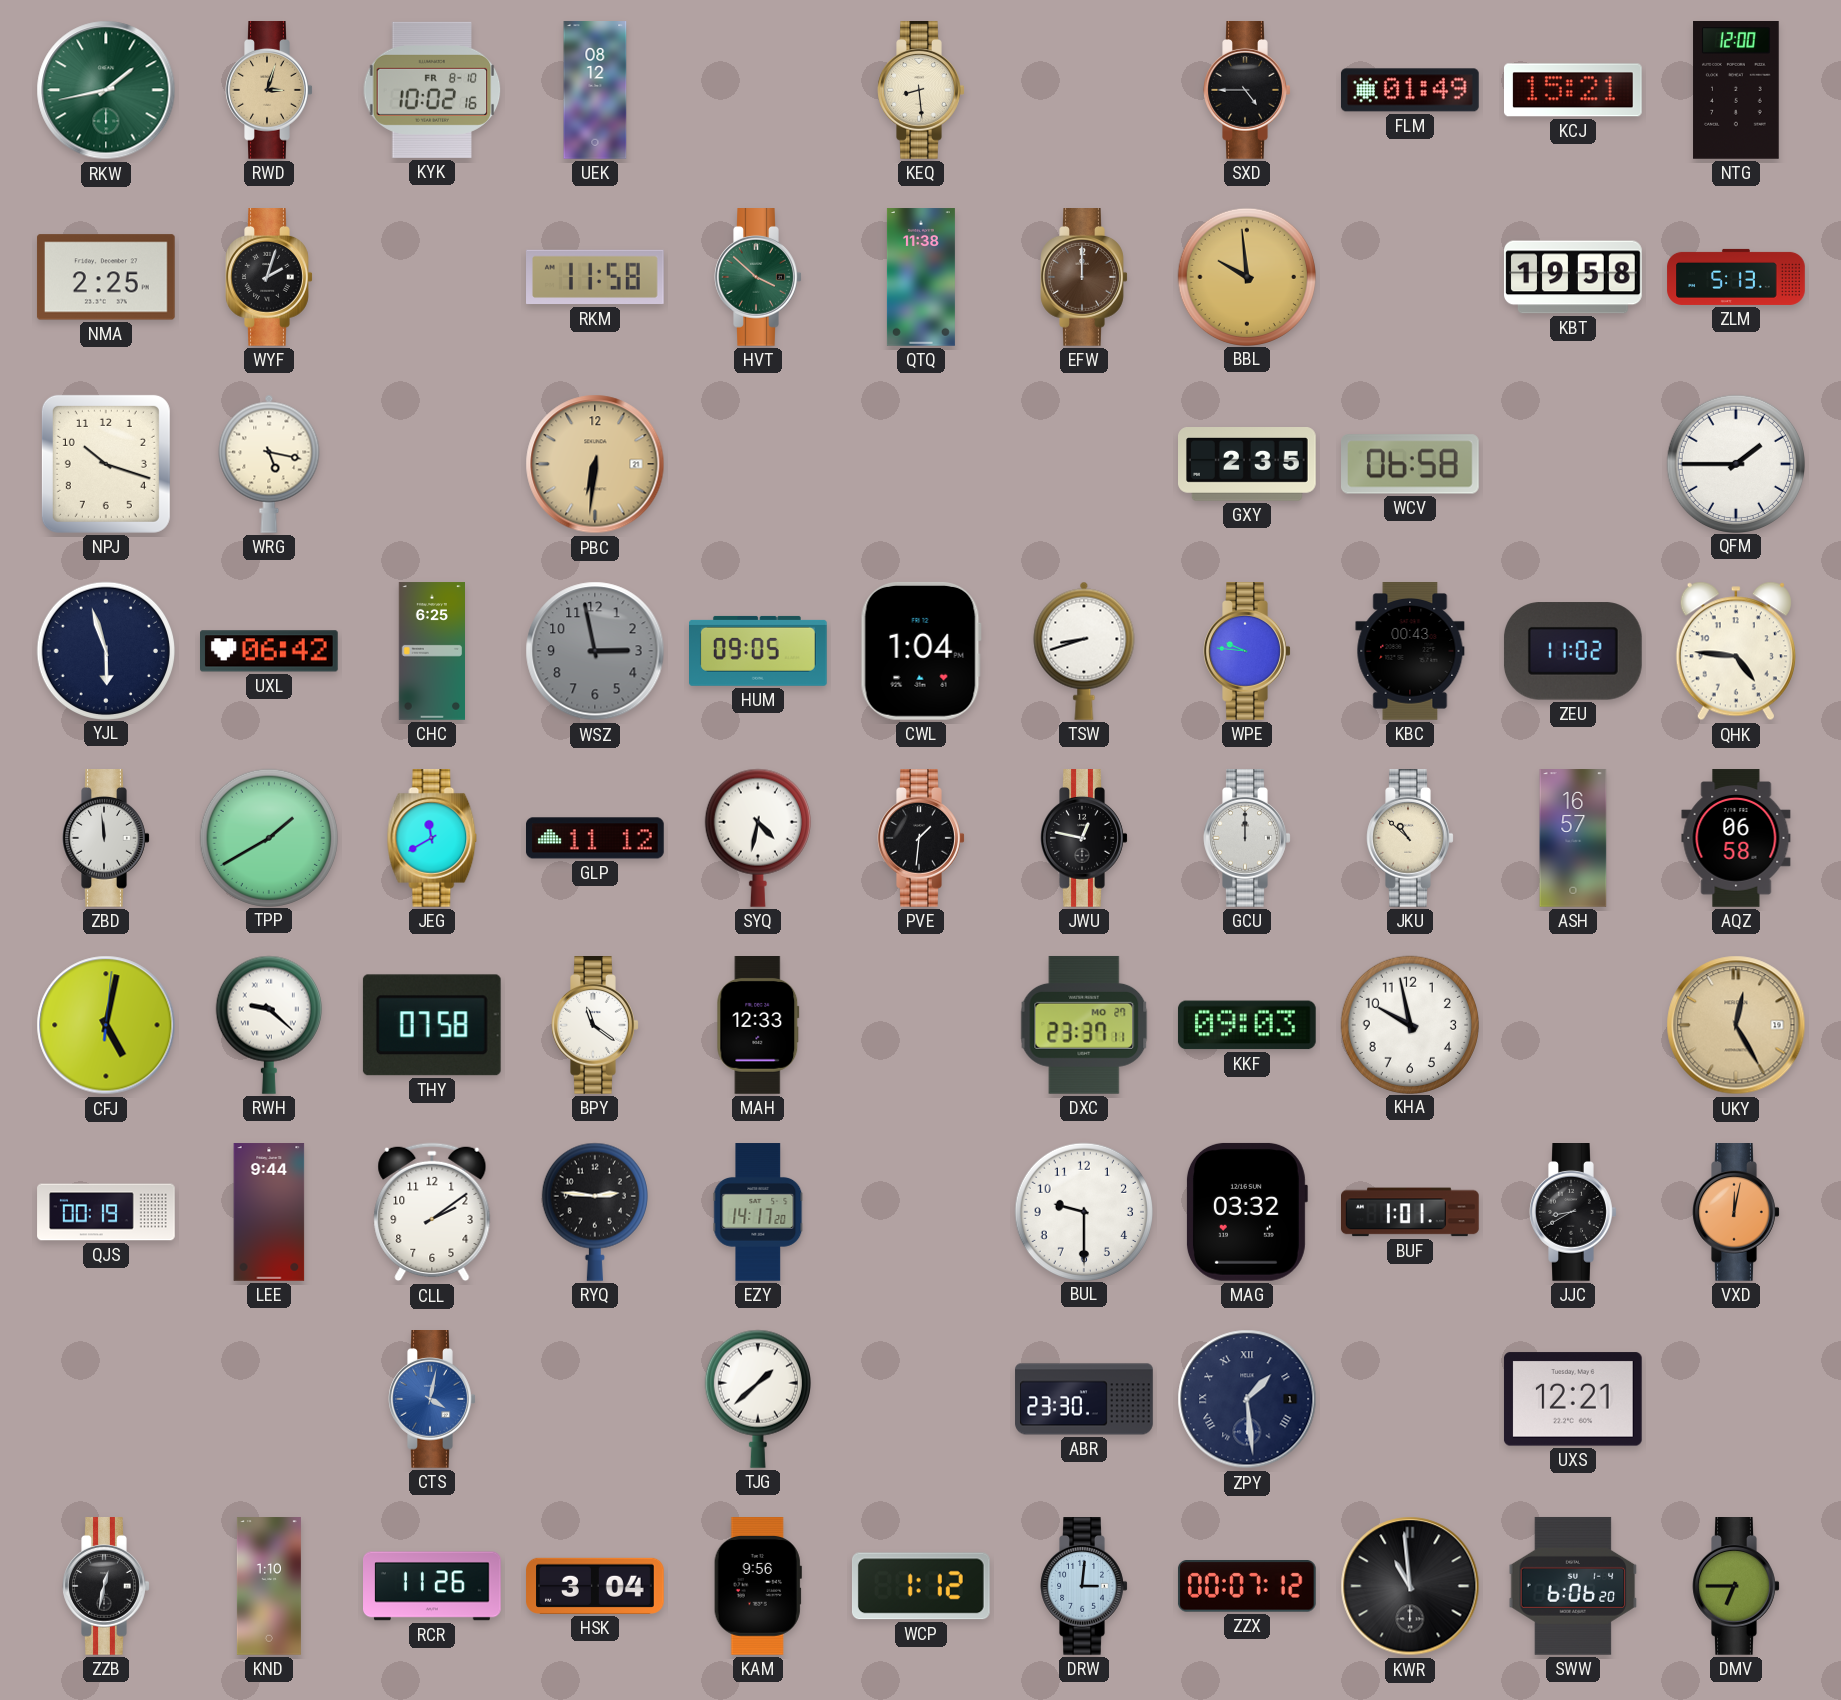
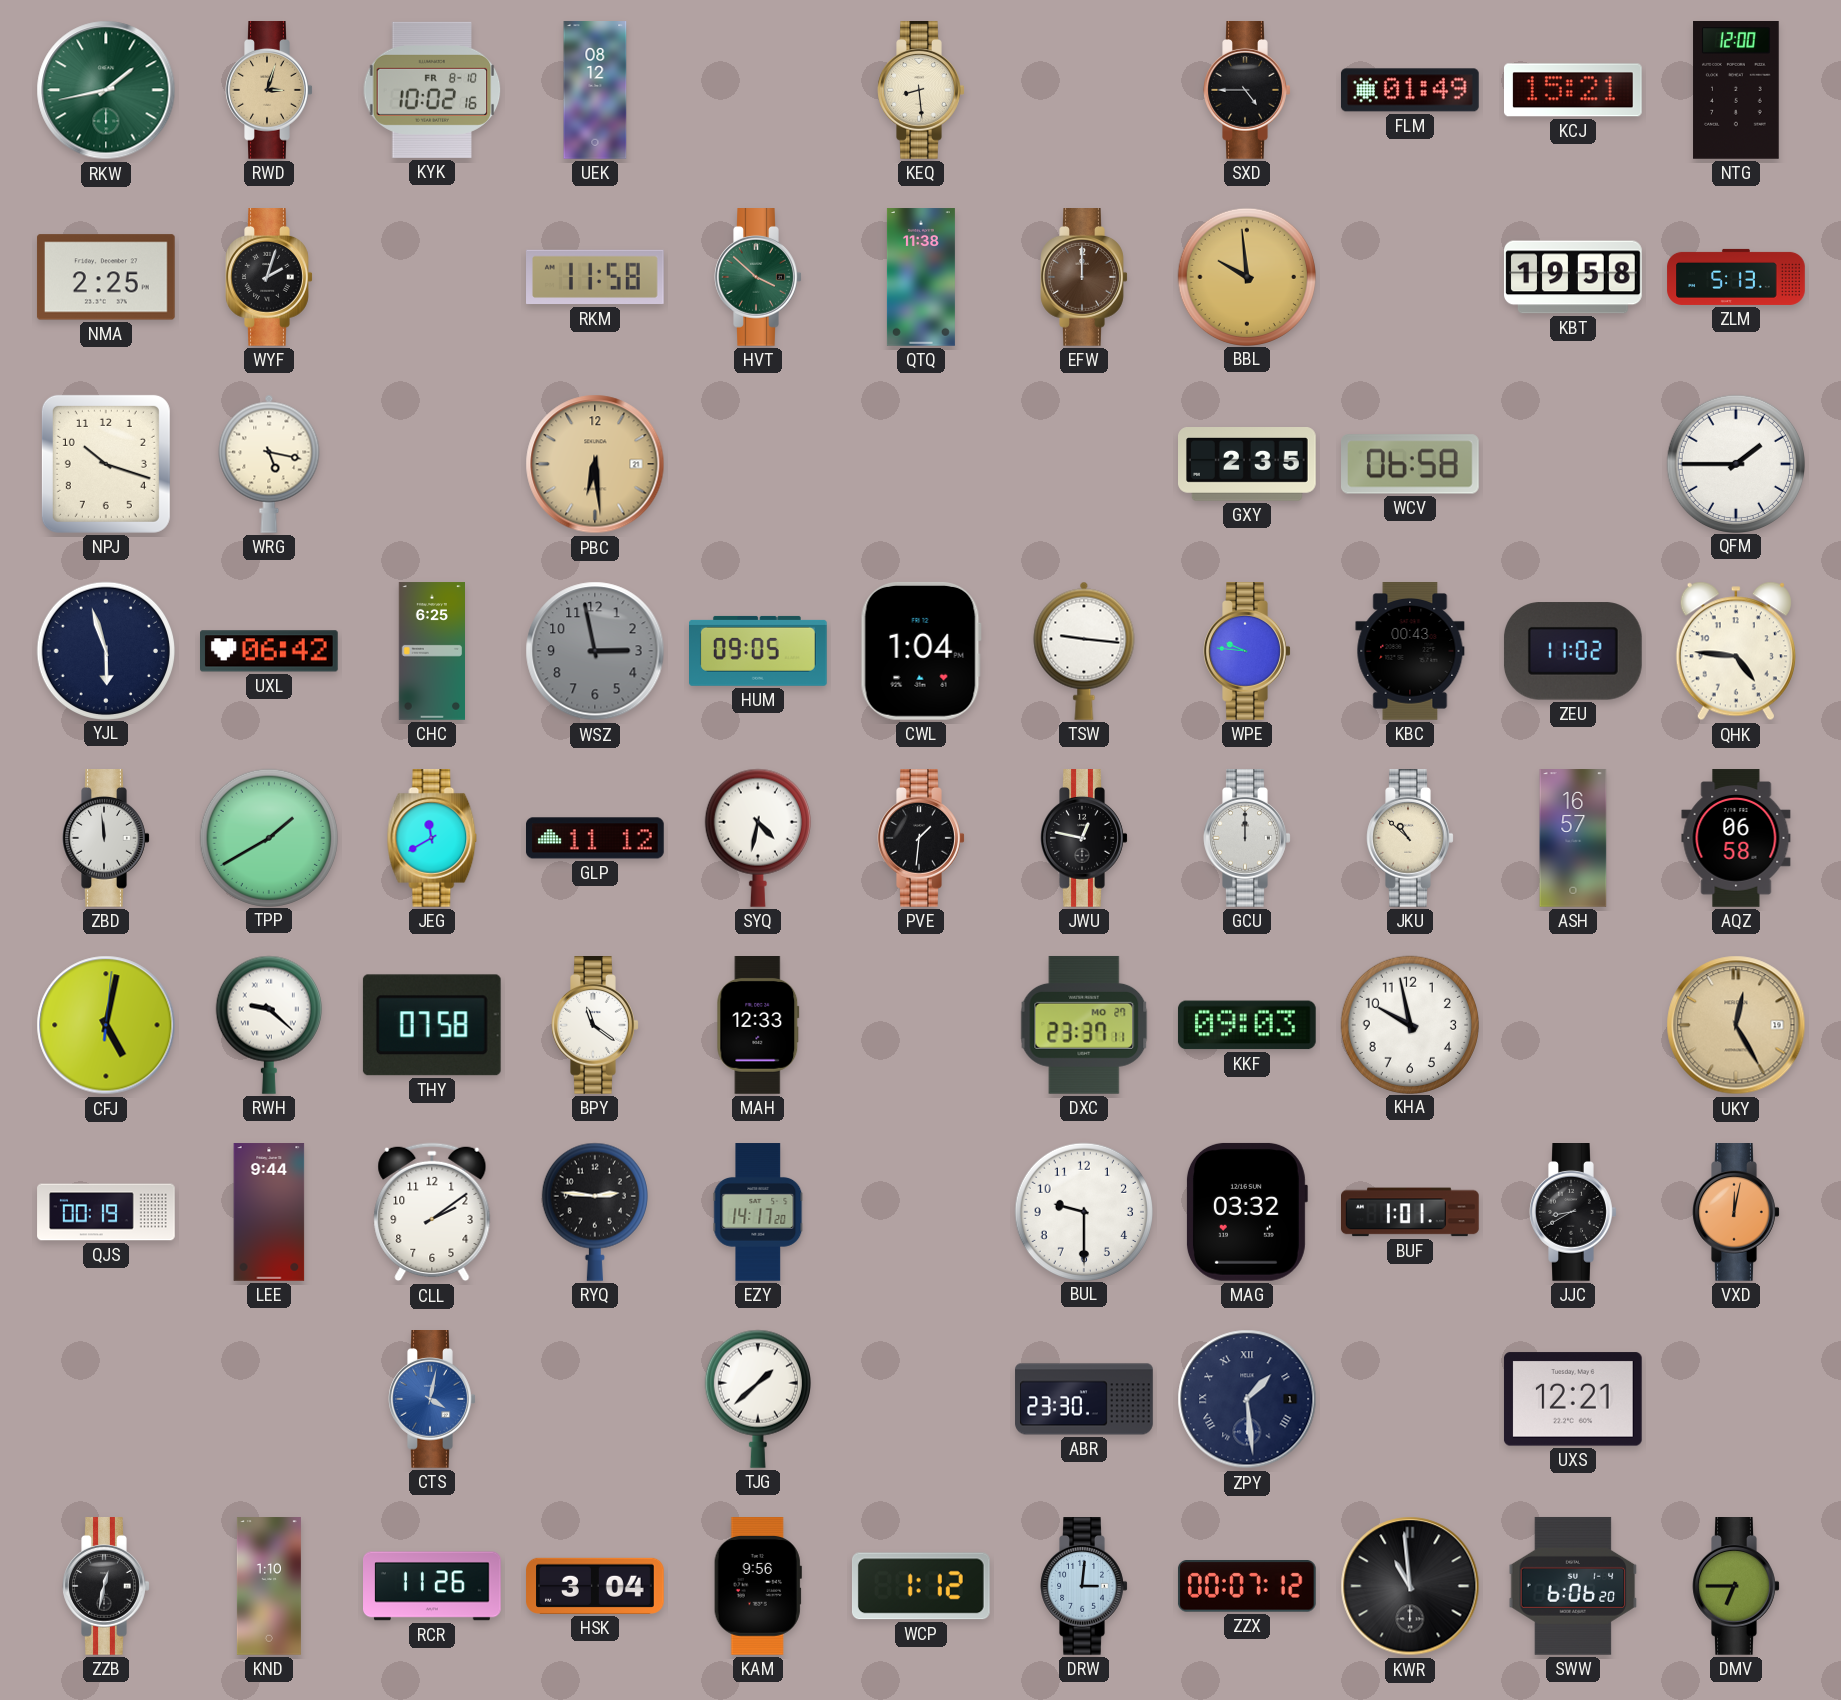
PBC: 6:31 -> 6:29
TSW: 8:42 -> 9:16
